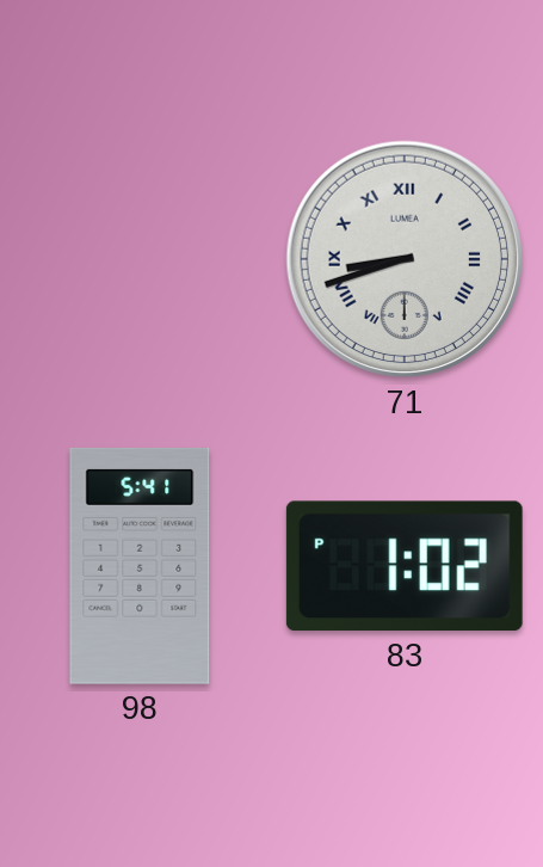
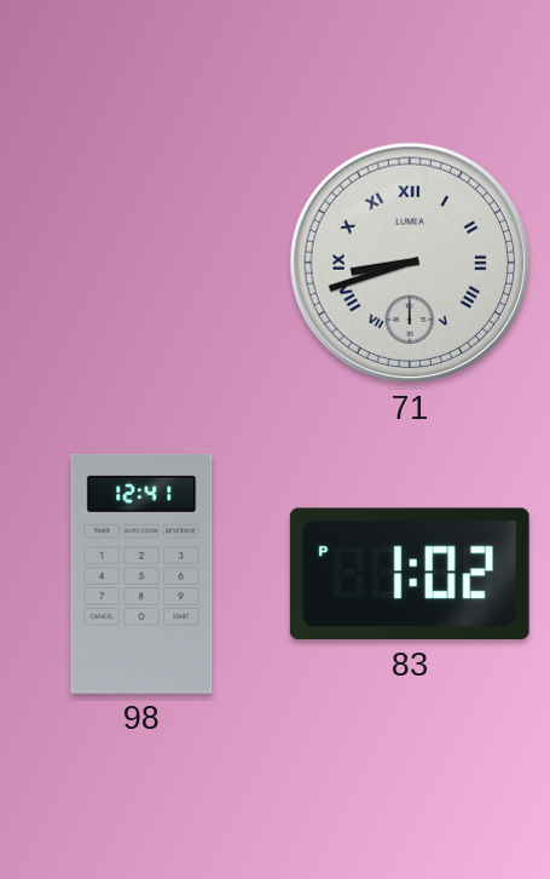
98: 5:41 -> 12:41
